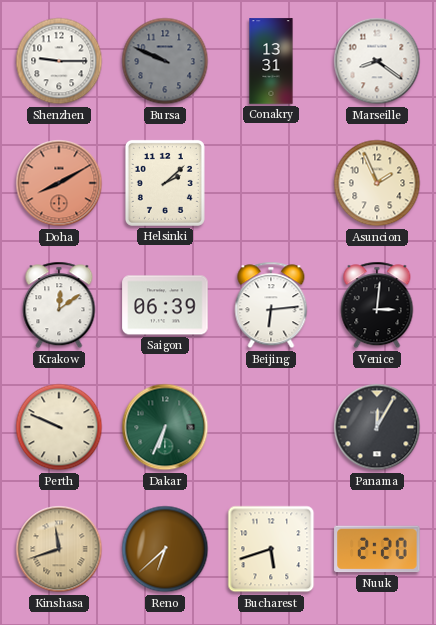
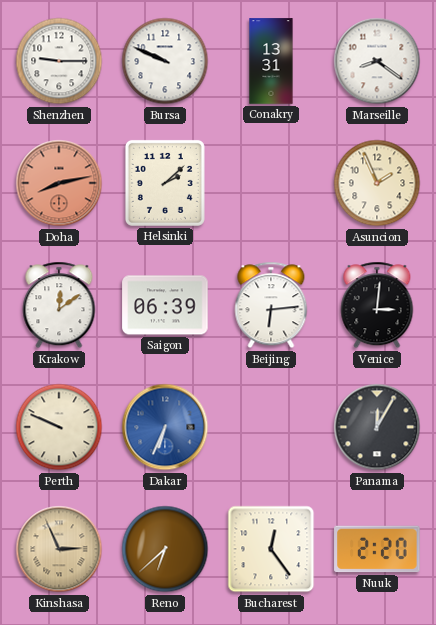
Bursa dial: grey -> white
Doha: 8:10 -> 8:13
Dakar dial: green -> blue
Kinshasa: 11:42 -> 2:56
Bucharest: 5:42 -> 12:24
